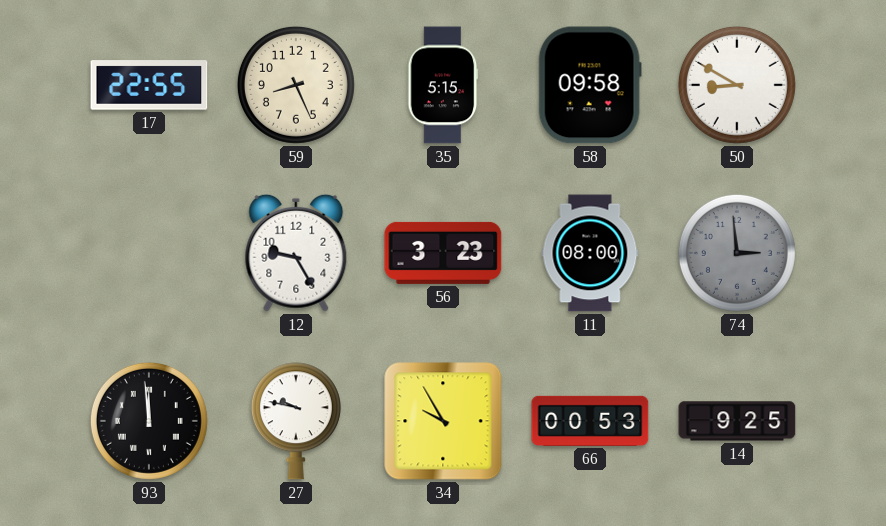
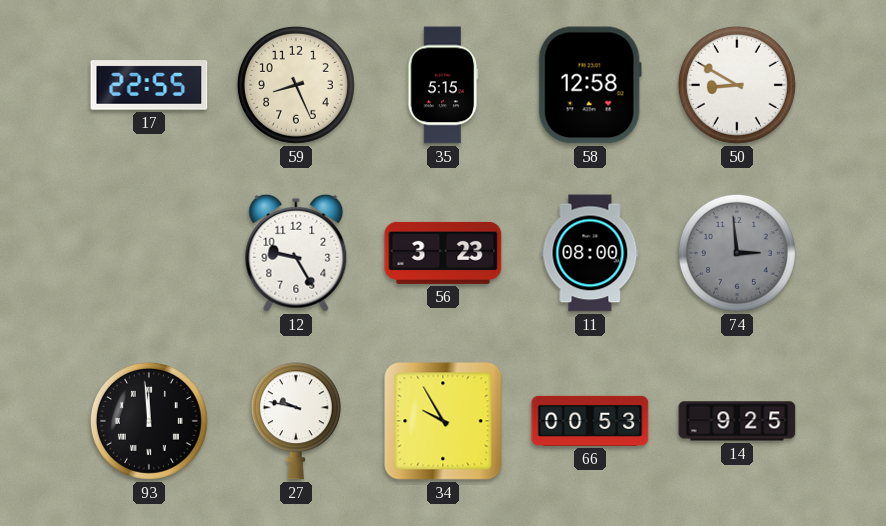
58: 09:58 -> 12:58
